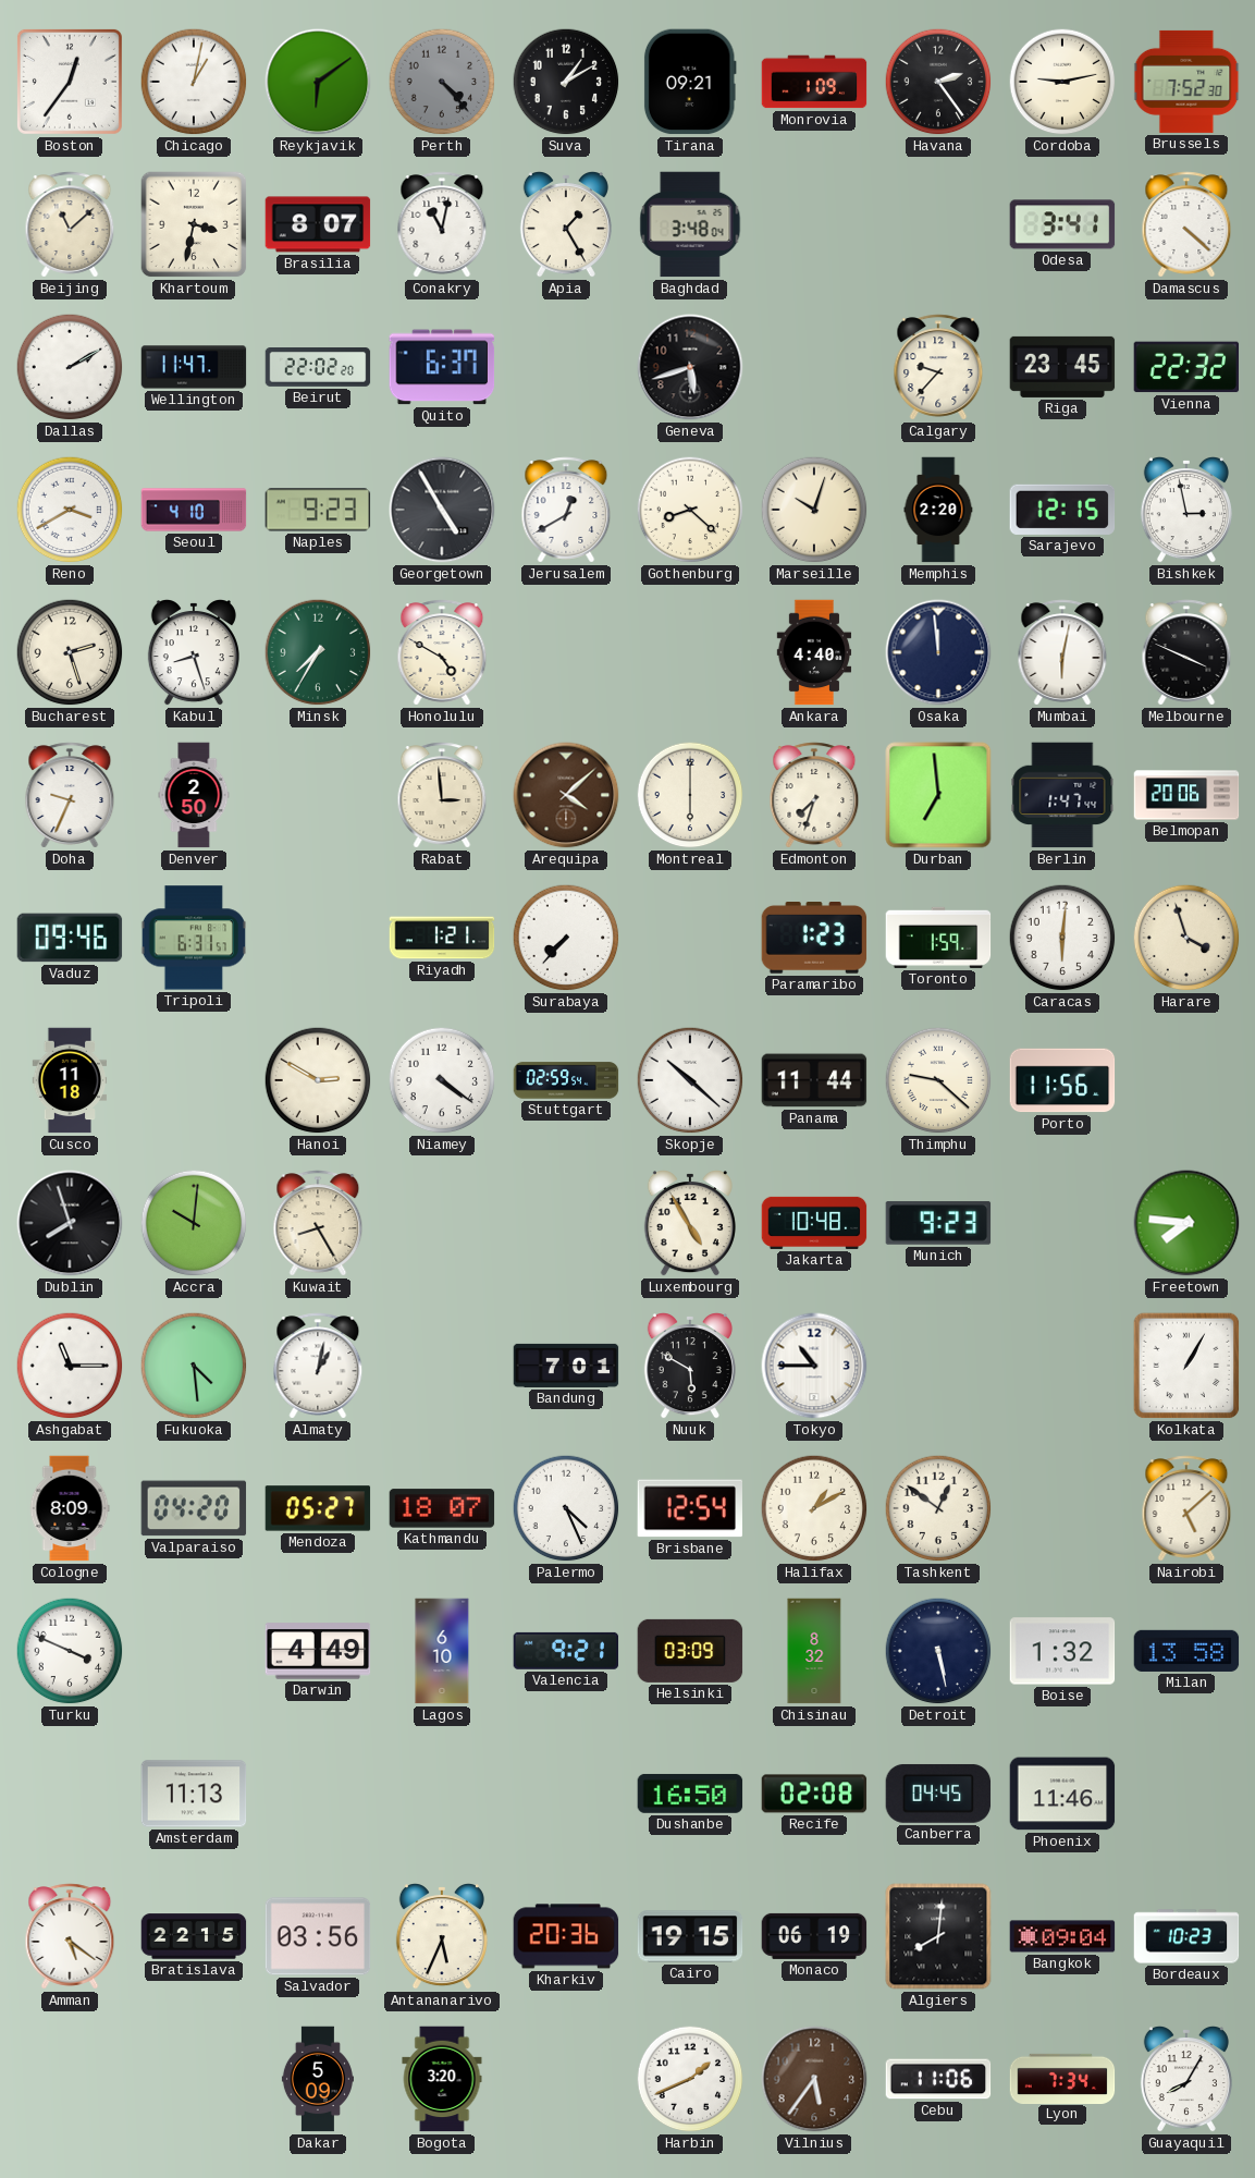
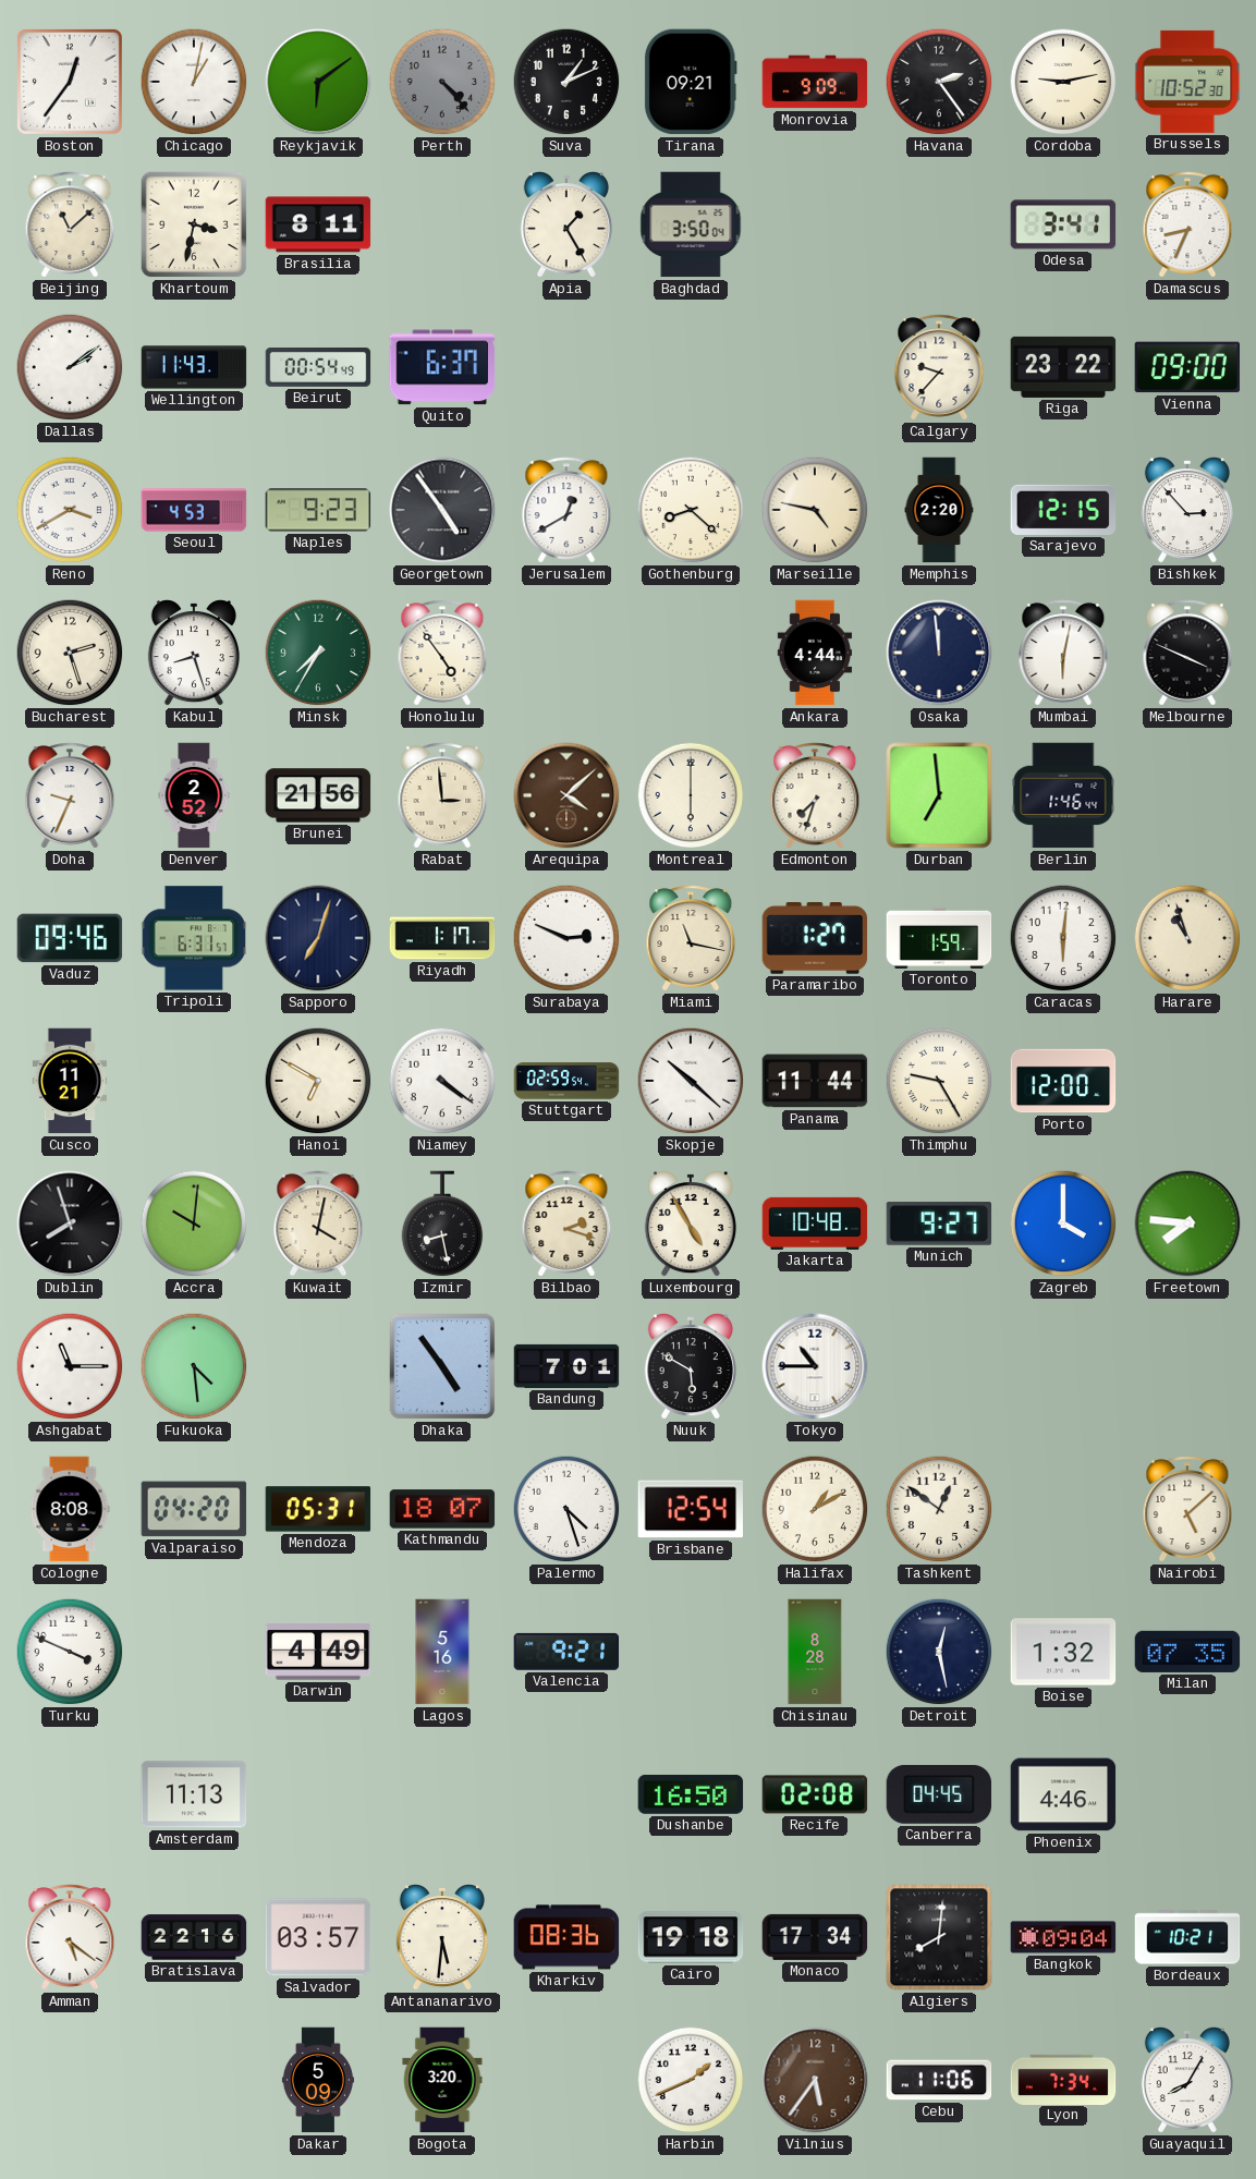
Suva: 1:10 -> 1:11
Monrovia: 1:09 -> 9:09
Brussels: 7:52 -> 10:52
Brasilia: 8:07 -> 8:11
Conakry: 11:02 -> none
Baghdad: 3:48 -> 3:50
Damascus: 4:22 -> 8:34
Dallas: 2:10 -> 2:09
Wellington: 11:47 -> 11:43
Beirut: 22:02 -> 00:54
Geneva: 5:42 -> none
Riga: 23:45 -> 23:22
Vienna: 22:32 -> 09:00
Seoul: 4:10 -> 4:53
Georgetown: 4:55 -> 4:54
Marseille: 10:03 -> 4:47
Bishkek: 2:58 -> 2:53
Honolulu: 4:50 -> 4:54
Ankara: 4:40 -> 4:44
Denver: 2:50 -> 2:52
Brunei: none -> 21:56
Berlin: 1:47 -> 1:46
Belmopan: 20:06 -> none
Sapporo: none -> 7:03
Riyadh: 1:21 -> 1:17
Surabaya: 7:37 -> 2:49
Miami: none -> 11:17
Paramaribo: 1:23 -> 1:27
Harare: 3:57 -> 10:57
Cusco: 11:18 -> 11:21
Hanoi: 2:50 -> 6:50
Thimphu: 9:22 -> 9:25
Porto: 11:56 -> 12:00
Kuwait: 8:25 -> 4:02
Izmir: none -> 8:28
Bilbao: none -> 2:18
Munich: 9:23 -> 9:27
Zagreb: none -> 4:00
Almaty: 1:02 -> none
Dhaka: none -> 4:54
Kolkata: 1:05 -> none
Cologne: 8:09 -> 8:08
Mendoza: 05:27 -> 05:31
Palermo: 4:26 -> 4:27
Lagos: 6:10 -> 5:16
Helsinki: 03:09 -> none
Chisinau: 8:32 -> 8:28
Detroit: 5:28 -> 12:28
Milan: 13:58 -> 07:35
Phoenix: 11:46 -> 4:46
Bratislava: 22:15 -> 22:16
Salvador: 03:56 -> 03:57
Antananarivo: 5:34 -> 5:31
Kharkiv: 20:36 -> 08:36
Cairo: 19:15 -> 19:18
Monaco: 06:19 -> 17:34
Bordeaux: 10:23 -> 10:21
